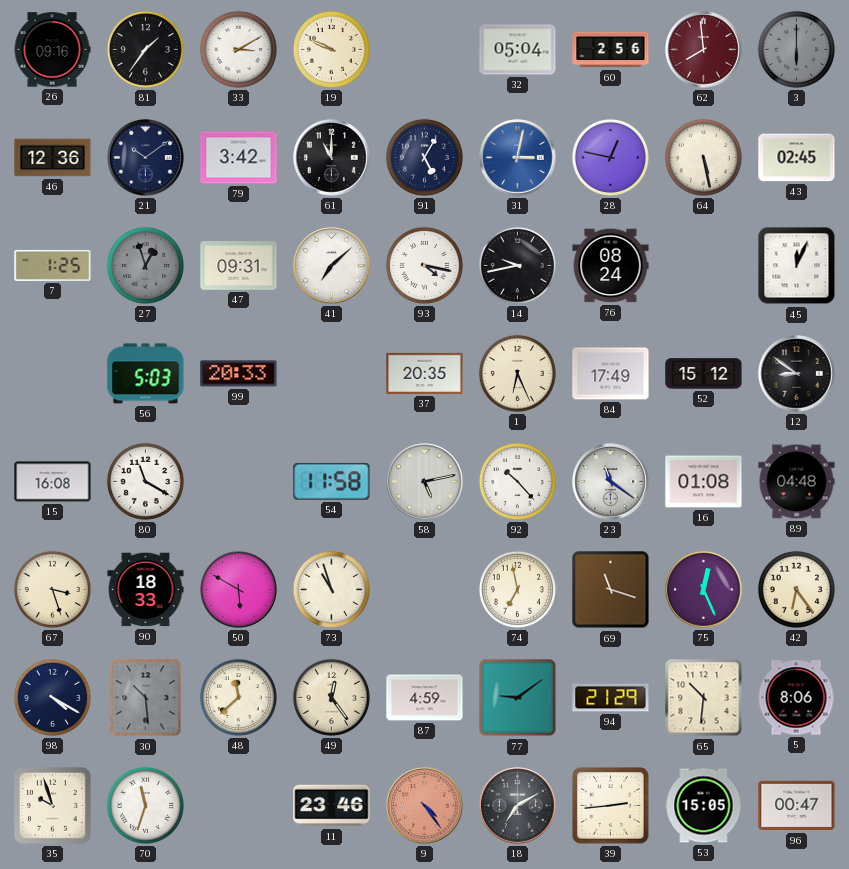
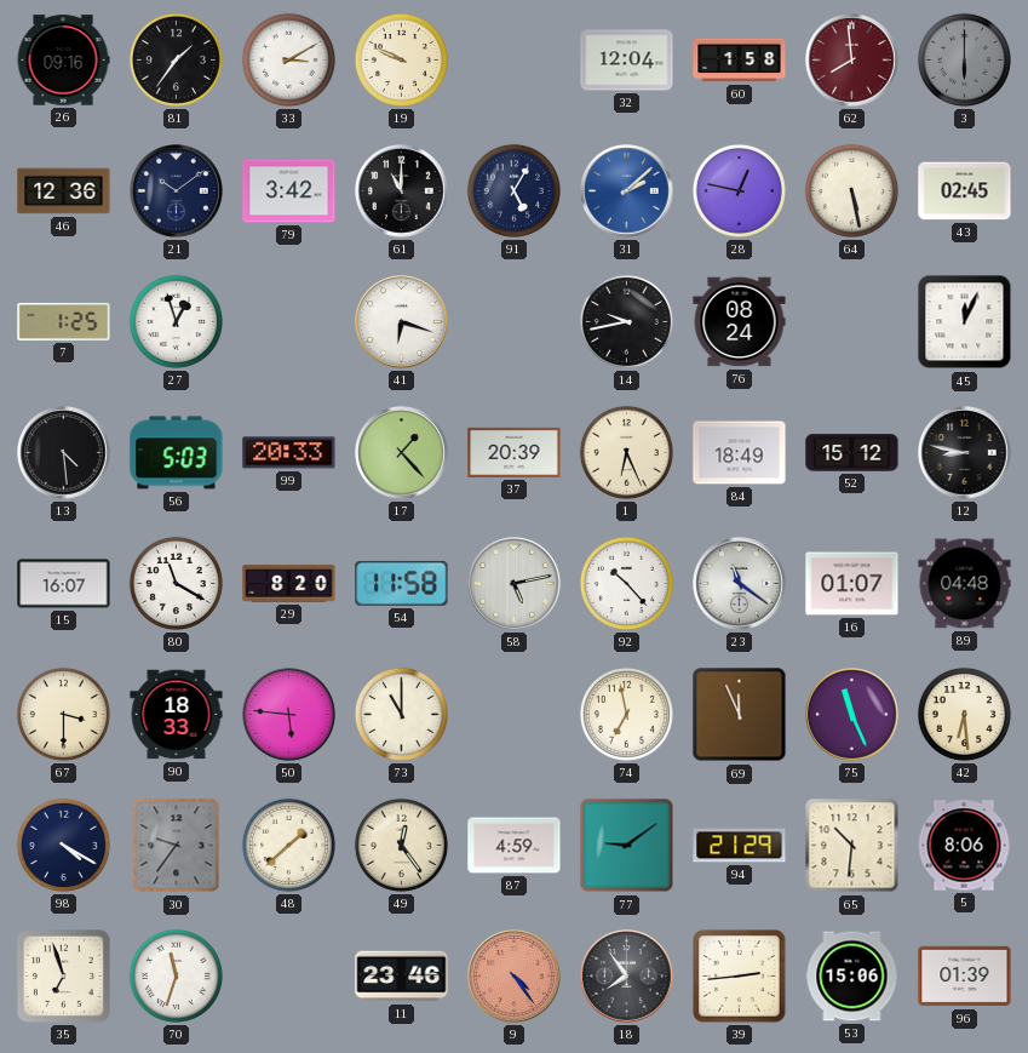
32: 05:04 -> 12:04
60: 2:56 -> 1:58
31: 3:02 -> 2:08
27 dial: grey -> white
47: 09:31 -> none
41: 7:08 -> 6:18
93: 4:17 -> none
13: none -> 4:29
17: none -> 1:23
37: 20:35 -> 20:39
84: 17:49 -> 18:49
12: 8:51 -> 8:47
15: 16:08 -> 16:07
29: none -> 8:20
16: 01:08 -> 01:07
67: 3:27 -> 3:30
50: 5:50 -> 5:46
73: 10:57 -> 11:00
69: 11:18 -> 11:56
75: 12:26 -> 11:26
42: 6:24 -> 6:29
30: 10:29 -> 9:36
48: 11:38 -> 1:38
35: 9:57 -> 6:57
18: 7:10 -> 7:54
53: 15:05 -> 15:06
96: 00:47 -> 01:39
